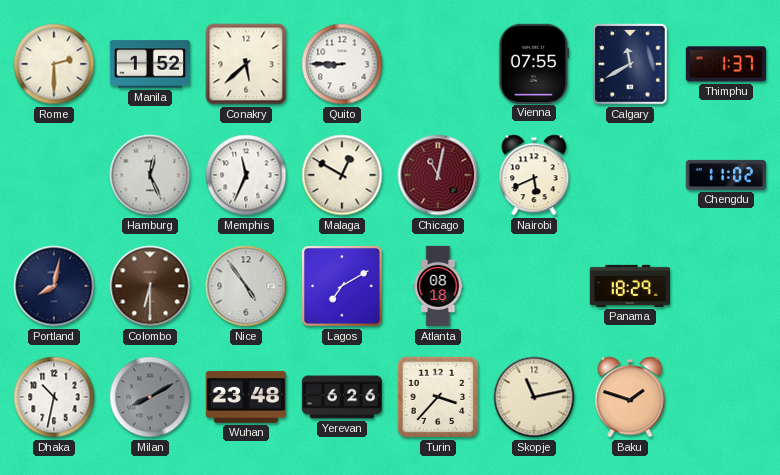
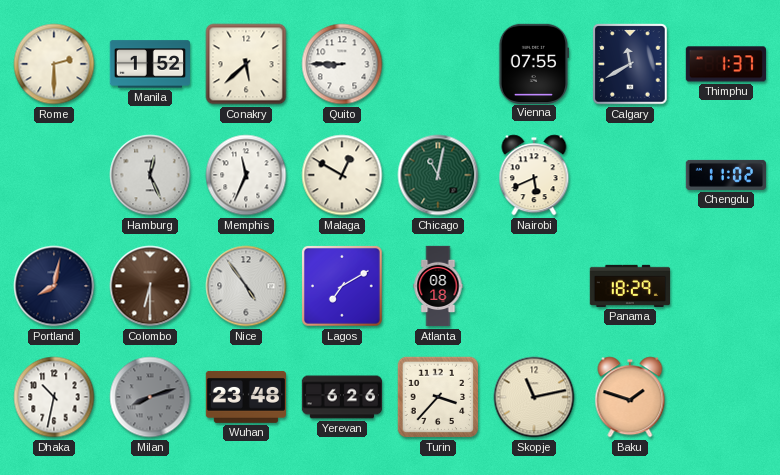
Chicago dial: burgundy -> green
Milan: 8:10 -> 8:12
